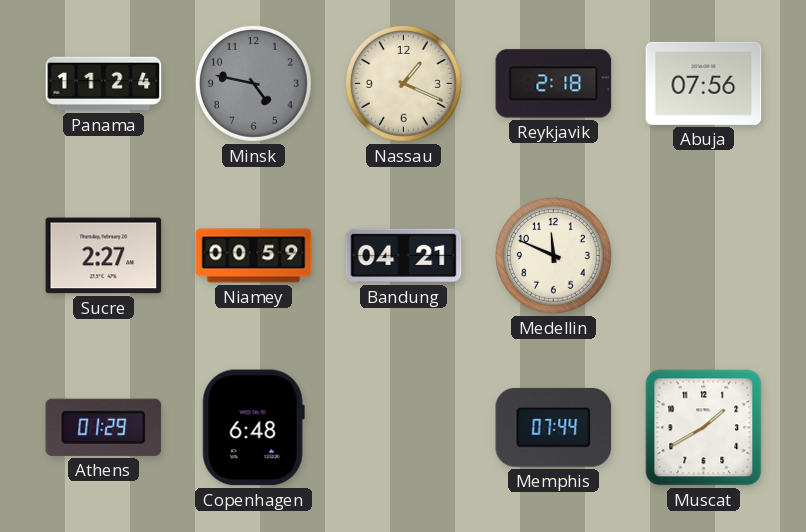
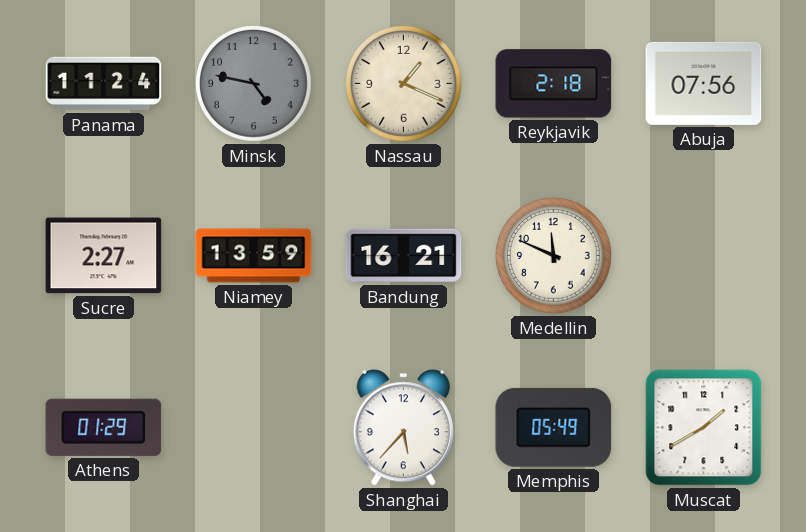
Niamey: 00:59 -> 13:59
Bandung: 04:21 -> 16:21
Copenhagen: 6:48 -> none
Shanghai: none -> 5:37
Memphis: 07:44 -> 05:49
